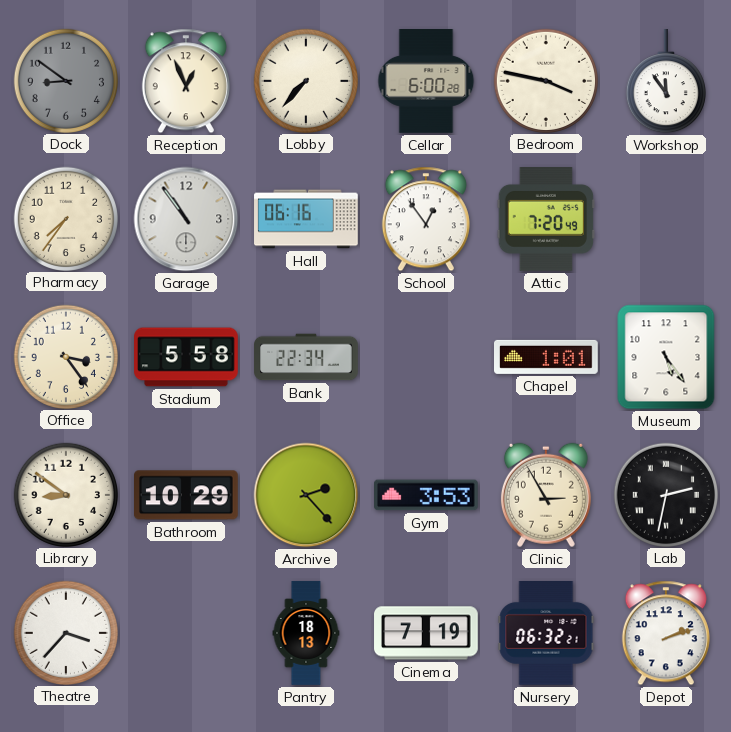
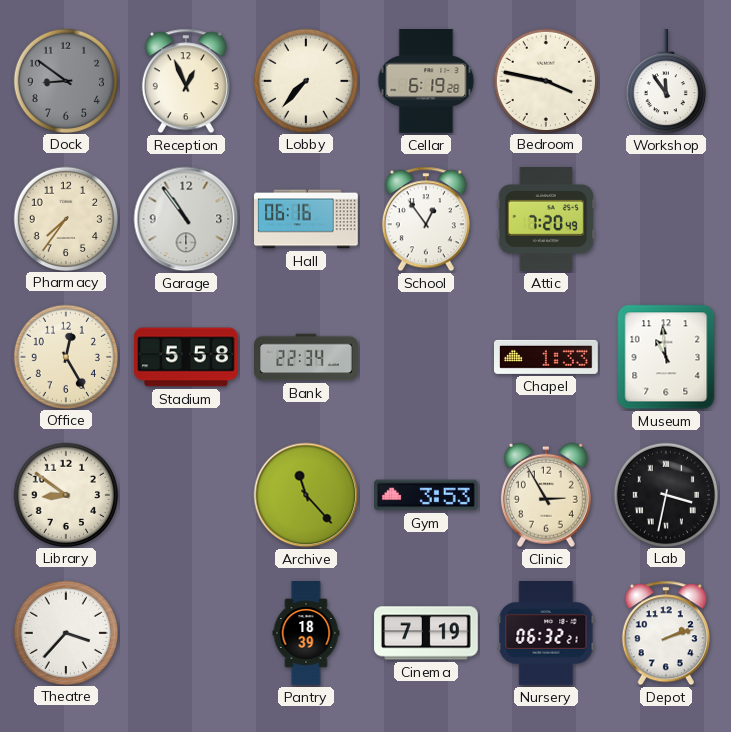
Cellar: 6:00 -> 6:19
Office: 3:24 -> 12:25
Chapel: 1:01 -> 1:33
Museum: 5:24 -> 10:59
Bathroom: 10:29 -> none
Archive: 2:23 -> 11:23
Lab: 2:32 -> 3:32
Pantry: 18:13 -> 18:39
